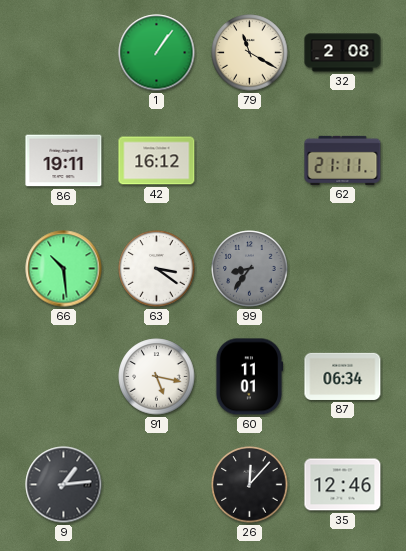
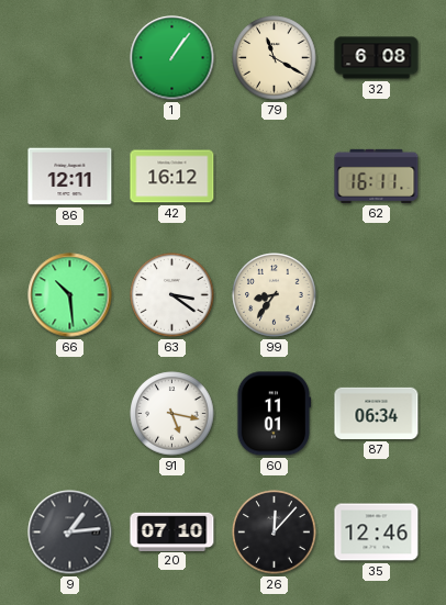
32: 2:08 -> 6:08
86: 19:11 -> 12:11
62: 21:11 -> 16:11
99 dial: grey -> cream
20: none -> 07:10
